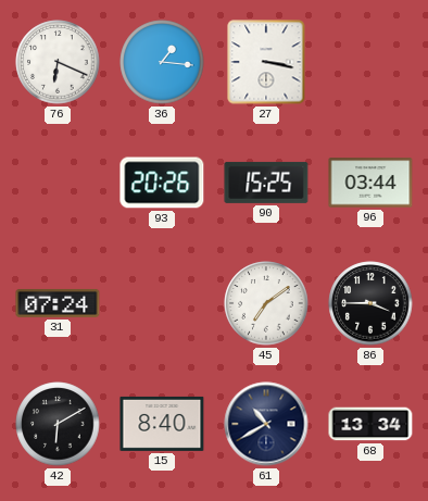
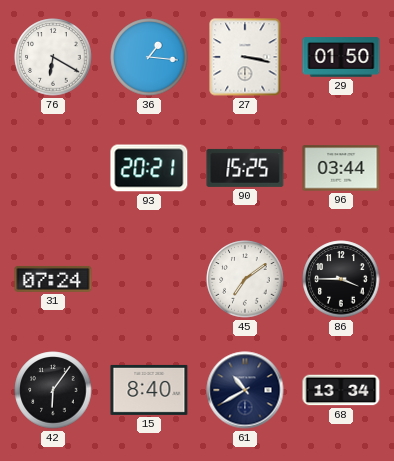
76: 6:19 -> 6:20
29: none -> 01:50
93: 20:26 -> 20:21
42: 6:10 -> 6:06
